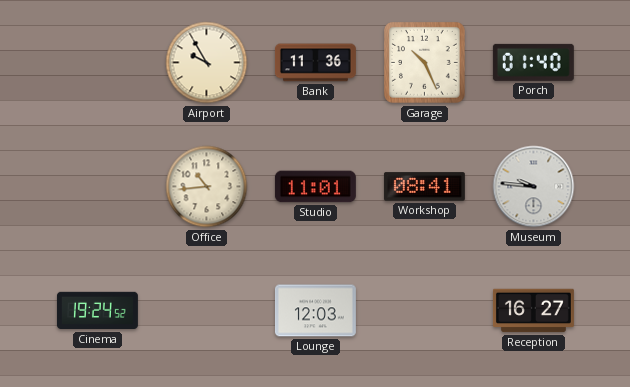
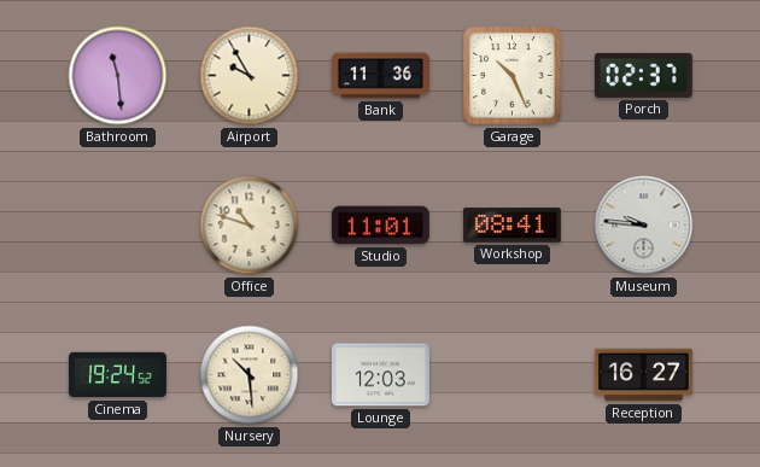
Bathroom: none -> 11:29
Porch: 01:40 -> 02:37
Office: 10:44 -> 10:48
Nursery: none -> 10:29
